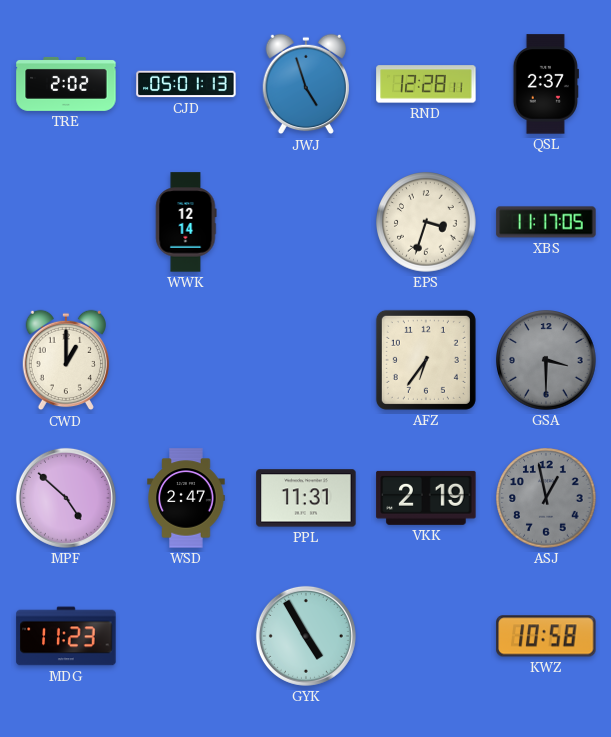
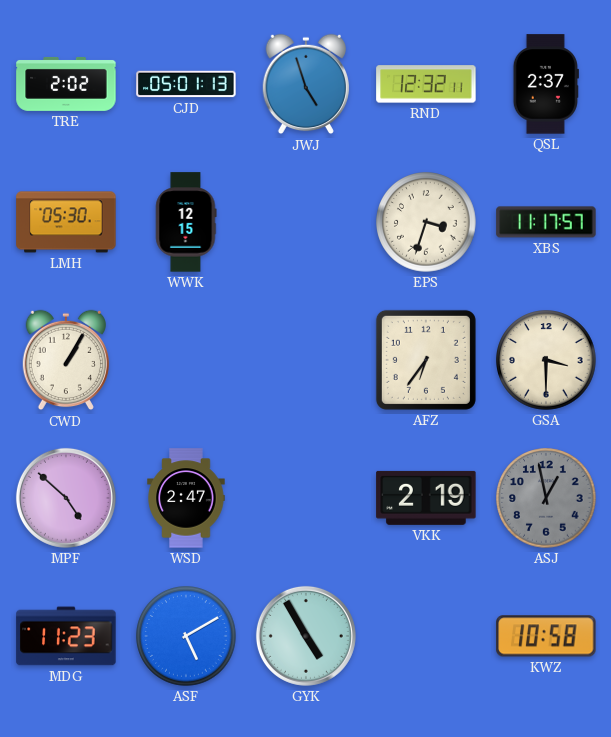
RND: 12:28 -> 12:32
LMH: none -> 05:30
WWK: 12:14 -> 12:15
XBS: 11:17:05 -> 11:17:57
CWD: 1:00 -> 1:05
GSA dial: grey -> cream
PPL: 11:31 -> none
ASF: none -> 5:10
